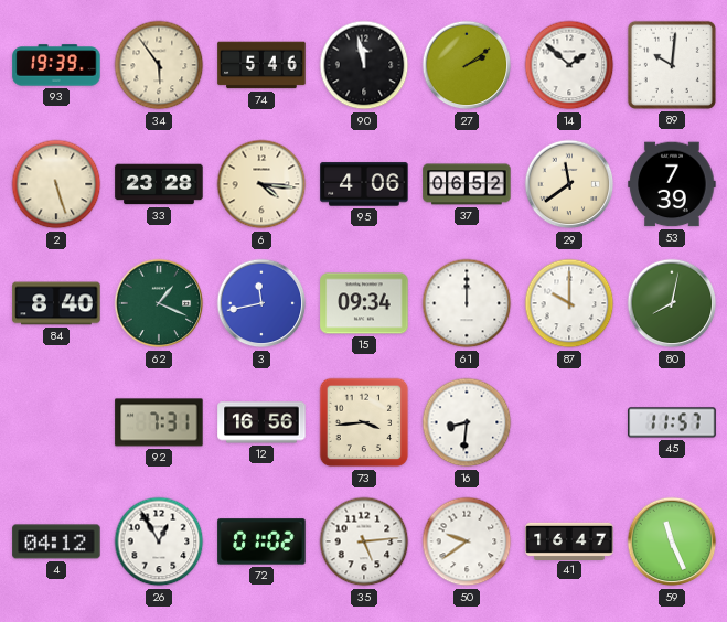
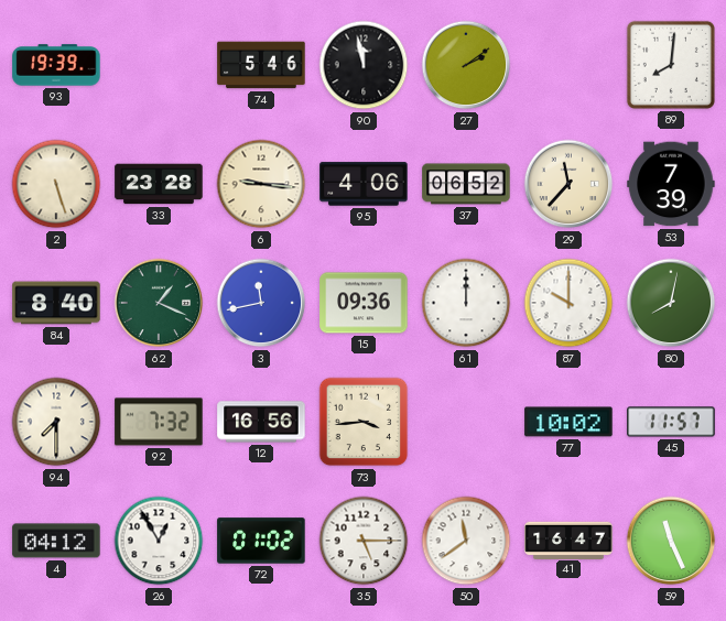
34: 5:54 -> none
14: 1:52 -> none
89: 10:01 -> 8:01
6: 4:16 -> 9:16
29: 11:39 -> 11:37
15: 09:34 -> 09:36
94: none -> 7:30
92: 7:31 -> 7:32
16: 8:31 -> none
77: none -> 10:02
35: 5:14 -> 5:15
50: 9:39 -> 11:39
